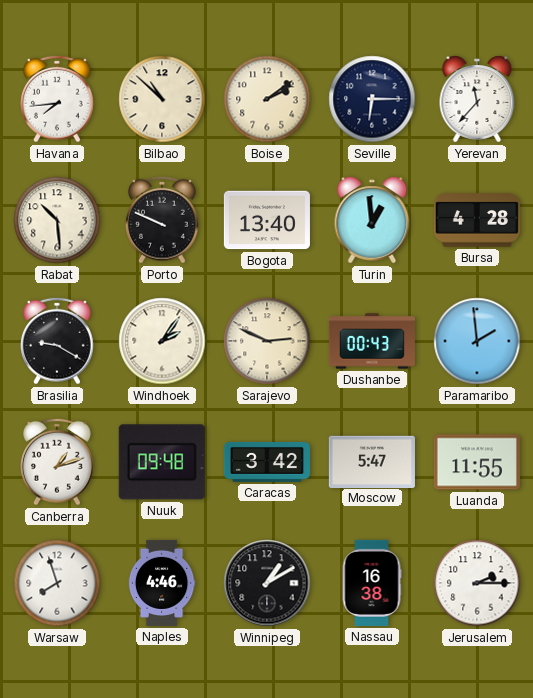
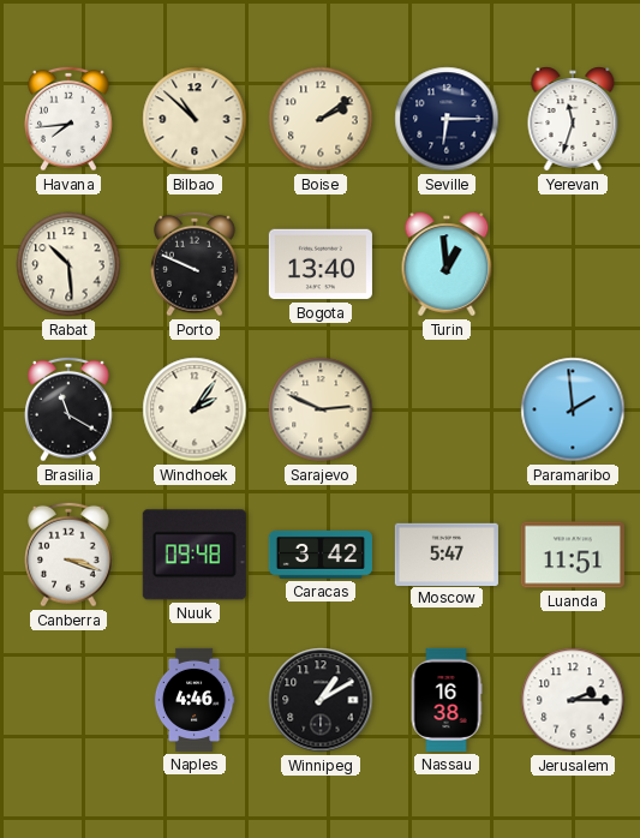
Yerevan: 11:37 -> 11:33
Bursa: 4:28 -> none
Brasilia: 9:20 -> 11:20
Dushanbe: 00:43 -> none
Canberra: 1:12 -> 3:18
Luanda: 11:55 -> 11:51
Warsaw: 7:57 -> none
